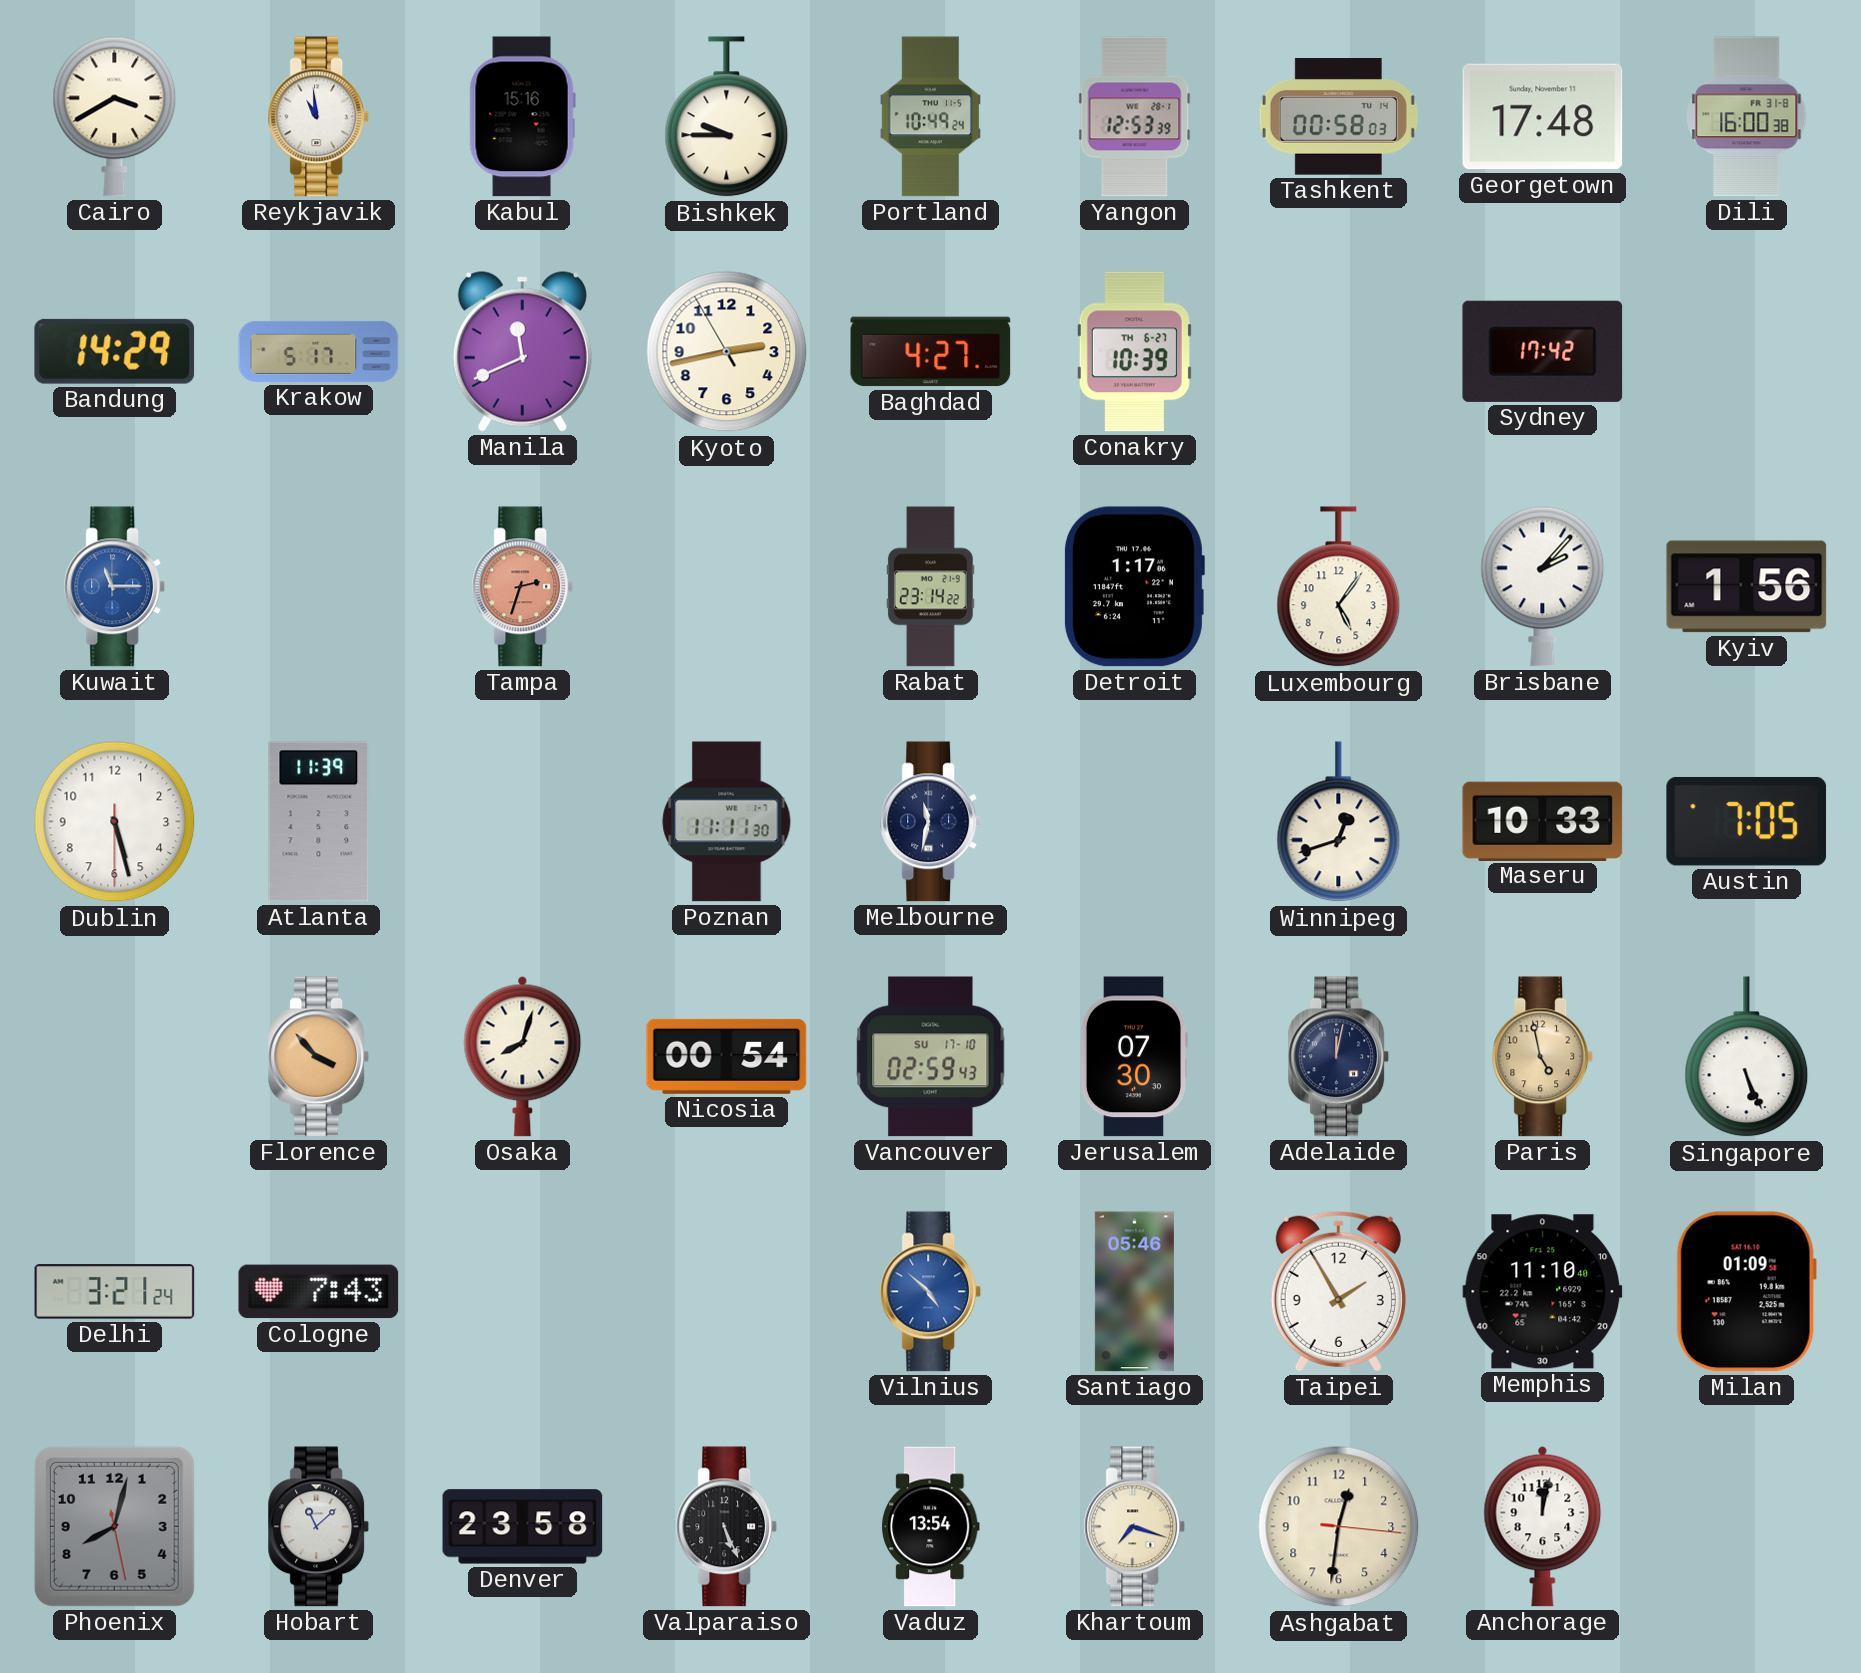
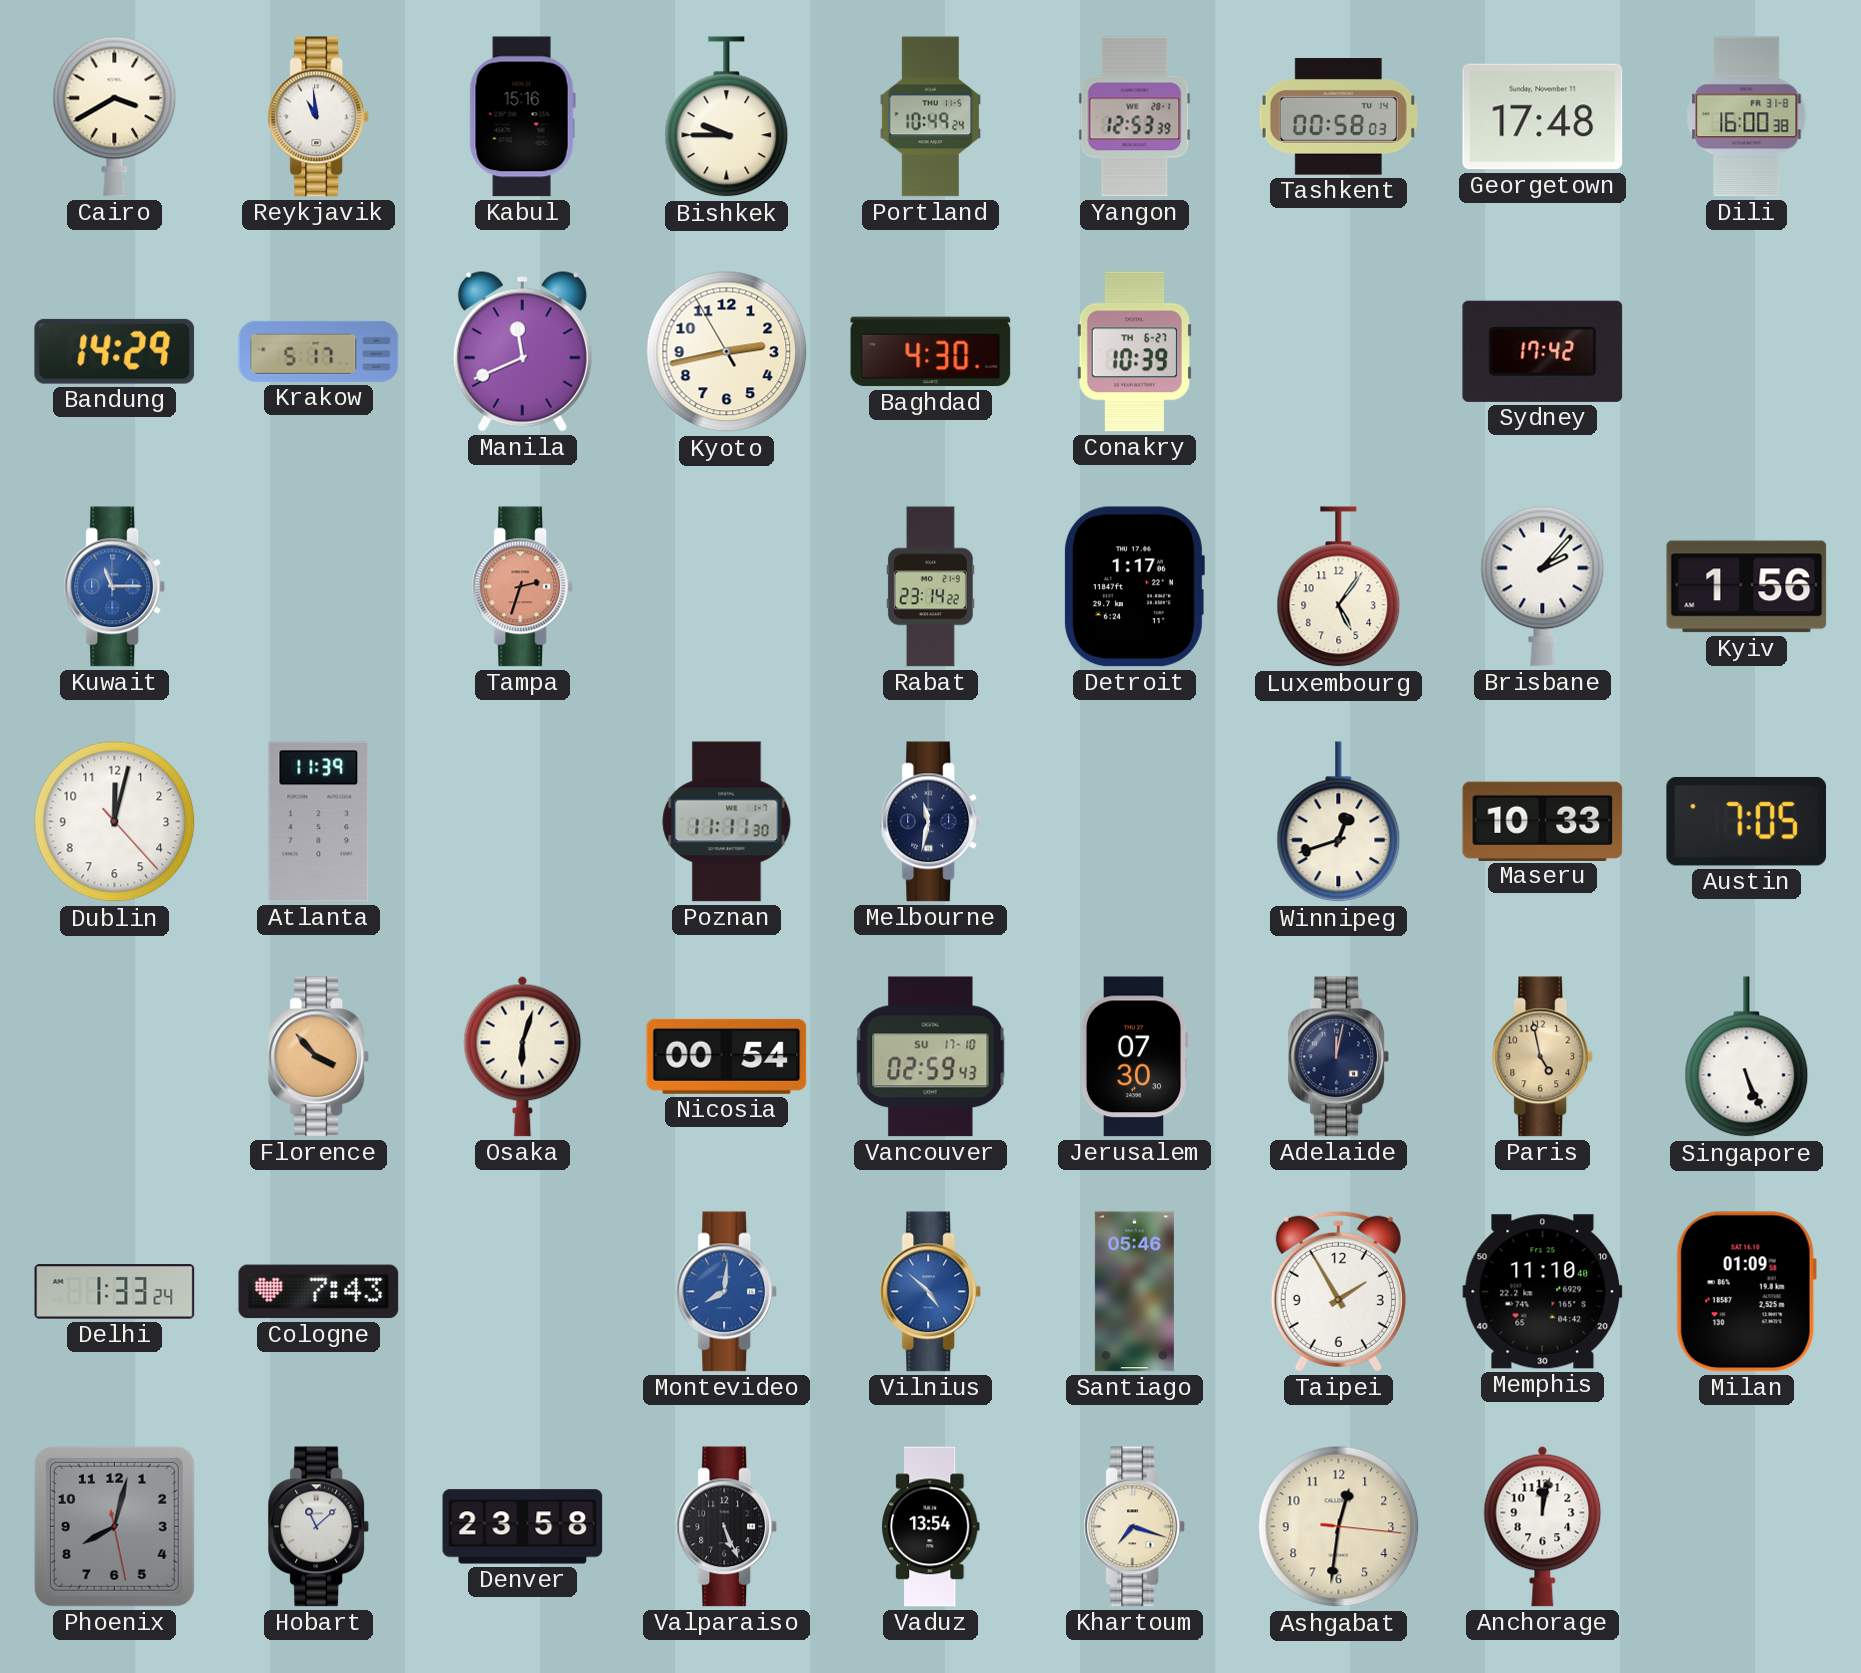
Baghdad: 4:27 -> 4:30
Dublin: 5:27 -> 12:02
Osaka: 8:03 -> 6:03
Delhi: 3:21 -> 1:33
Montevideo: none -> 8:01
